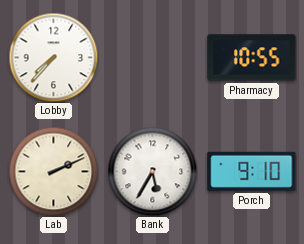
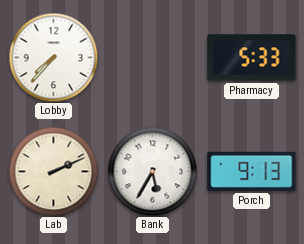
Pharmacy: 10:55 -> 5:33
Porch: 9:10 -> 9:13
